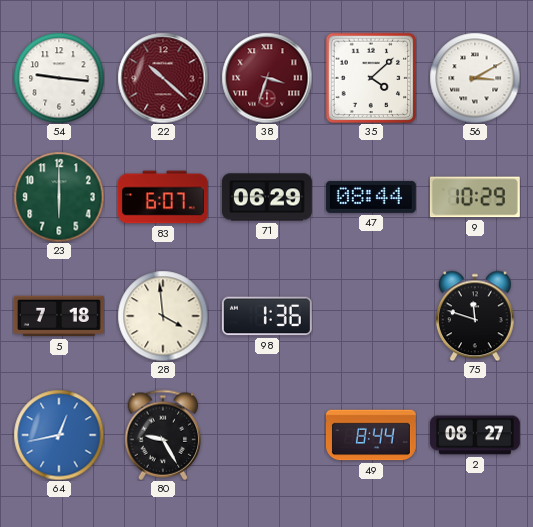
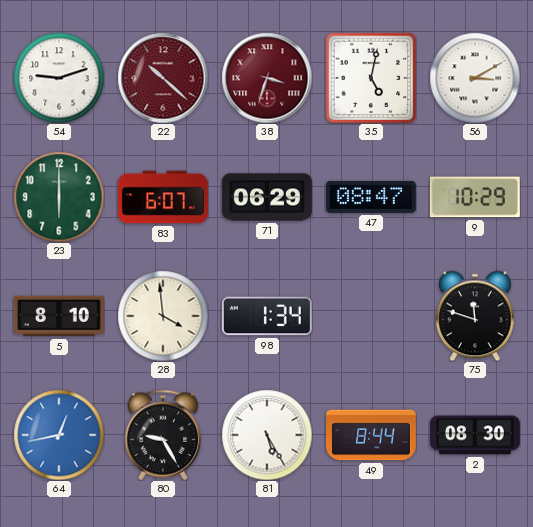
54: 9:16 -> 9:12
35: 4:08 -> 5:02
47: 08:44 -> 08:47
5: 7:18 -> 8:10
98: 1:36 -> 1:34
81: none -> 5:25
2: 08:27 -> 08:30
